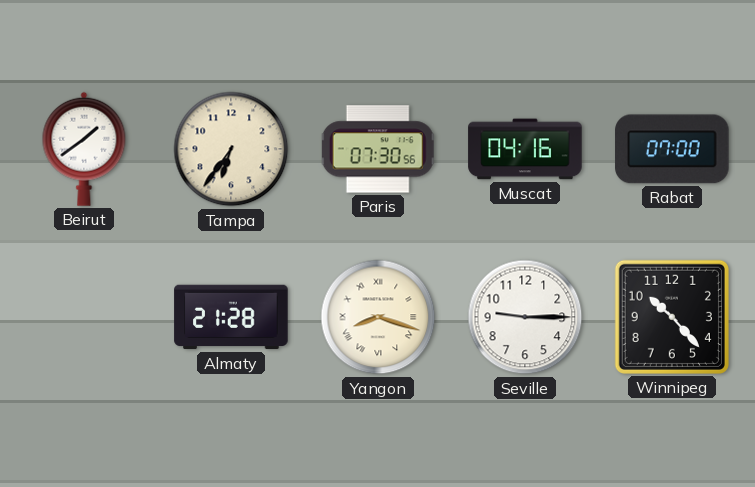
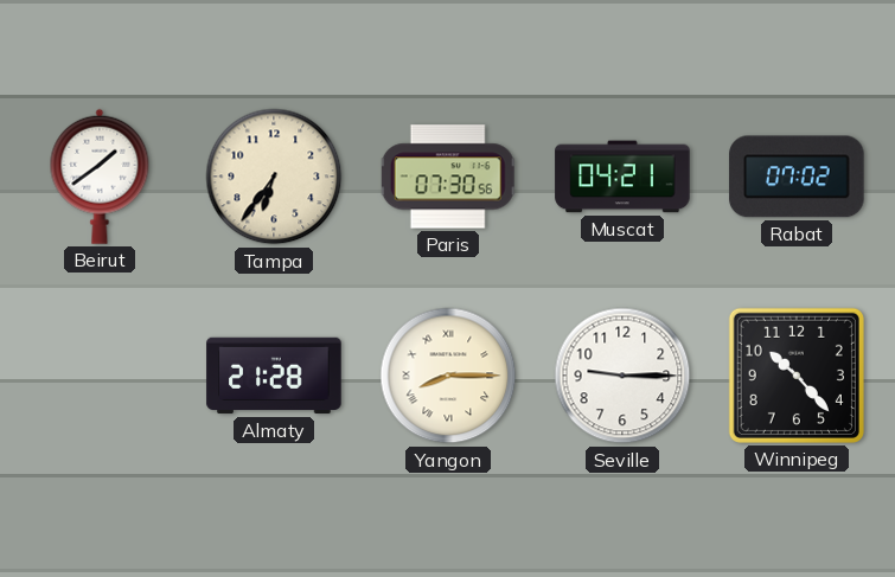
Muscat: 04:16 -> 04:21
Rabat: 07:00 -> 07:02
Yangon: 8:18 -> 8:15
